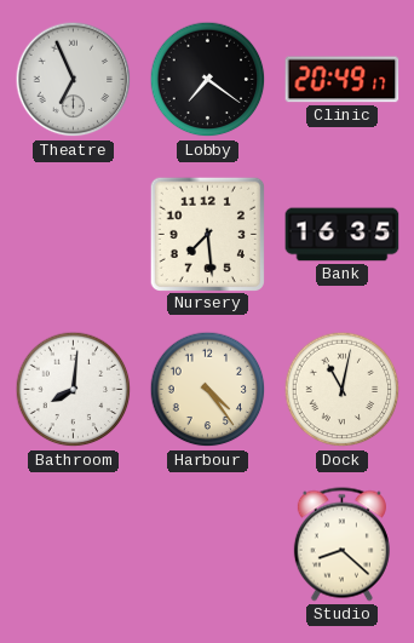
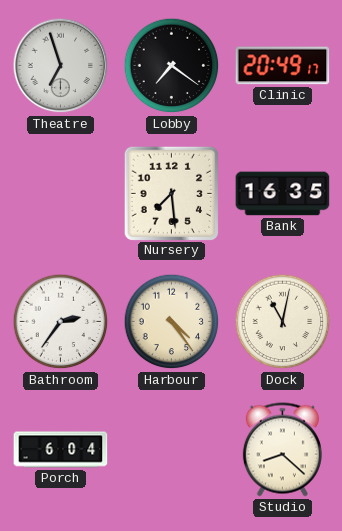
Theatre: 6:56 -> 6:57
Bathroom: 8:01 -> 2:36
Porch: none -> 6:04
